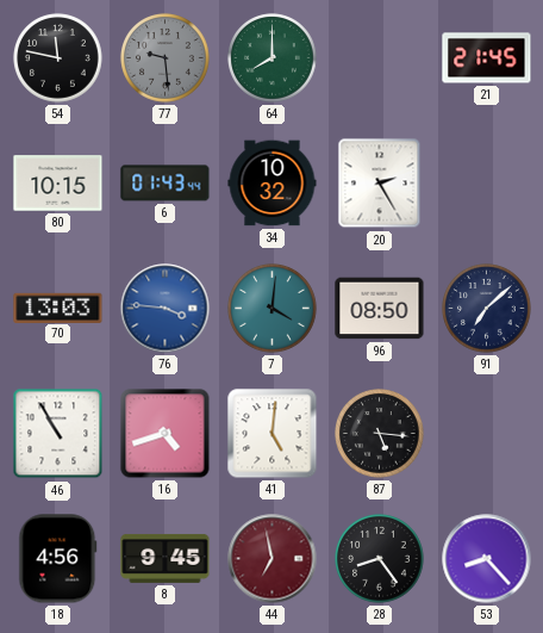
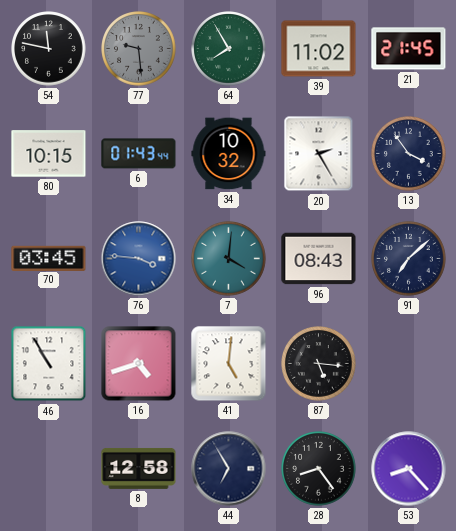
64: 8:00 -> 7:55
39: none -> 11:02
13: none -> 3:54
70: 13:03 -> 03:45
96: 08:50 -> 08:43
18: 4:56 -> none
8: 9:45 -> 12:58
44: 6:58 -> 6:55
44 dial: burgundy -> navy
